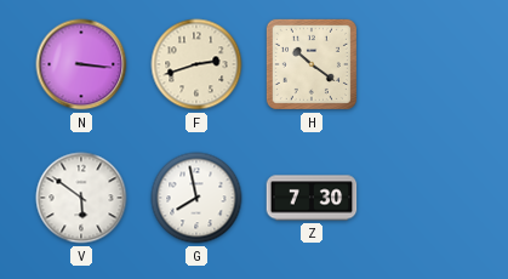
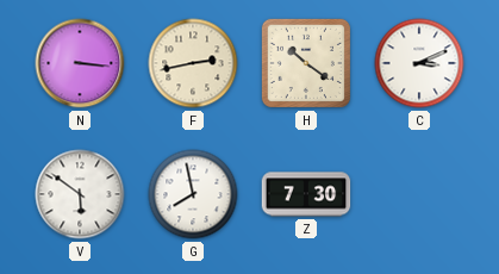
F: 2:42 -> 2:43
C: none -> 3:11
